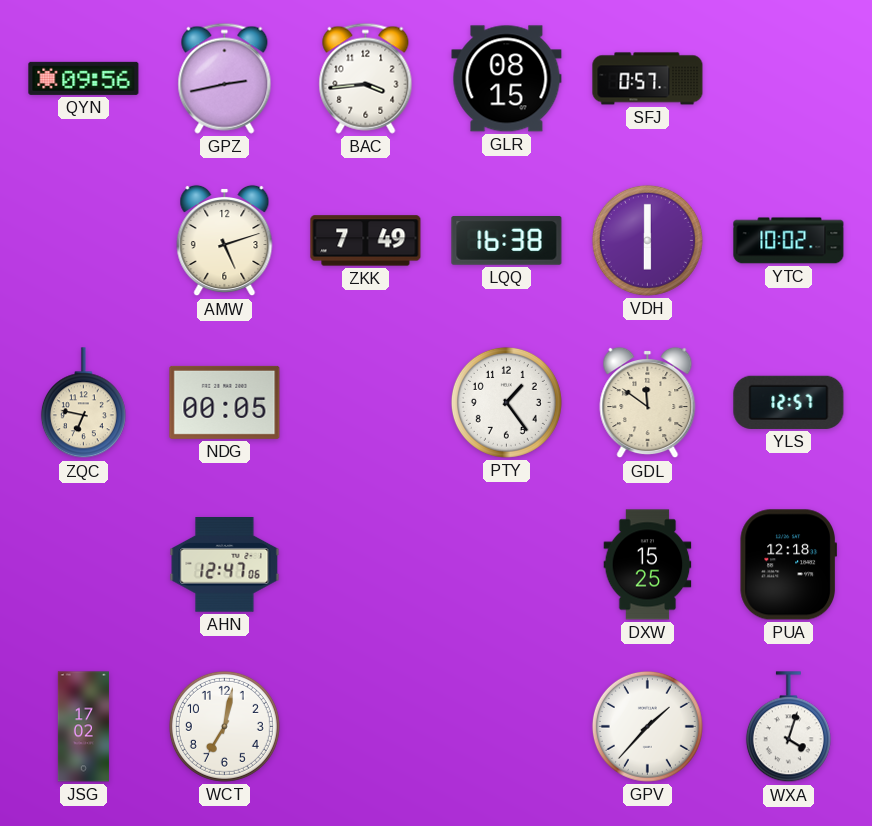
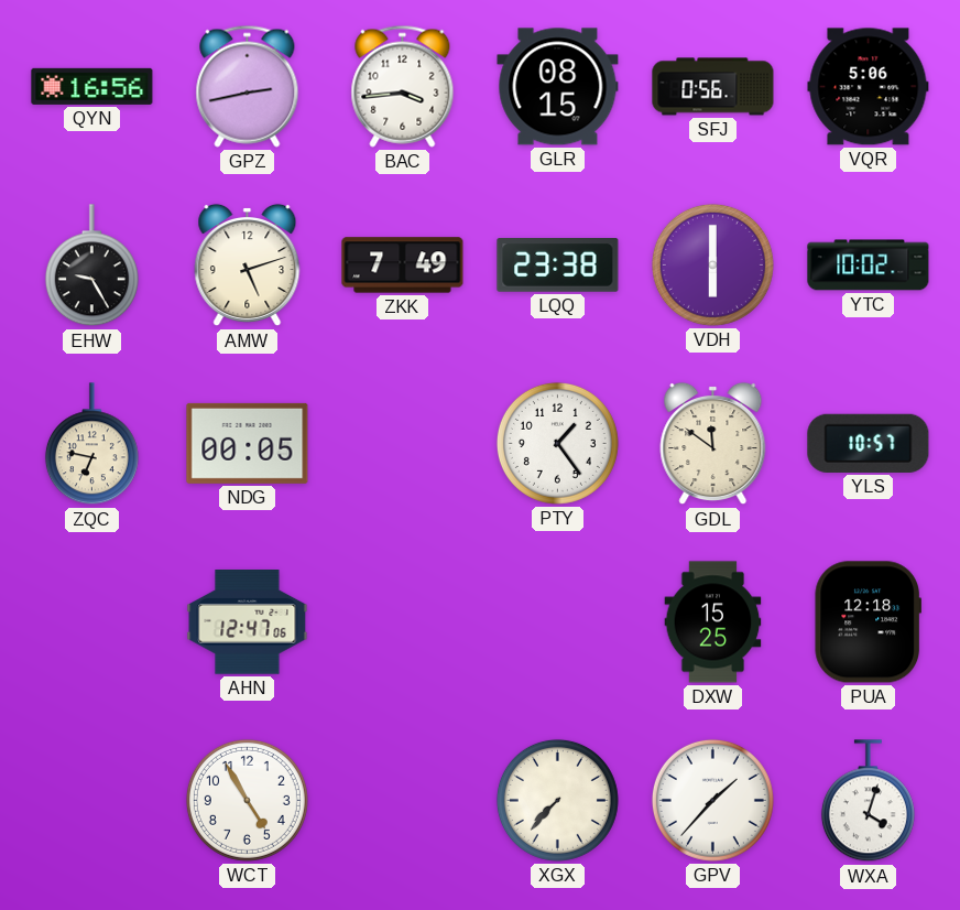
QYN: 09:56 -> 16:56
SFJ: 0:57 -> 0:56
VQR: none -> 5:06
EHW: none -> 9:25
LQQ: 16:38 -> 23:38
YLS: 12:57 -> 10:57
JSG: 17:02 -> none
WCT: 7:02 -> 4:55
XGX: none -> 7:37
